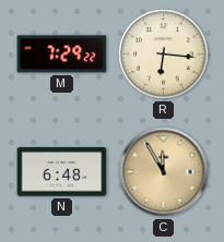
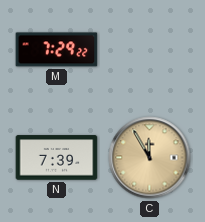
R: 6:16 -> none
N: 6:48 -> 7:39
